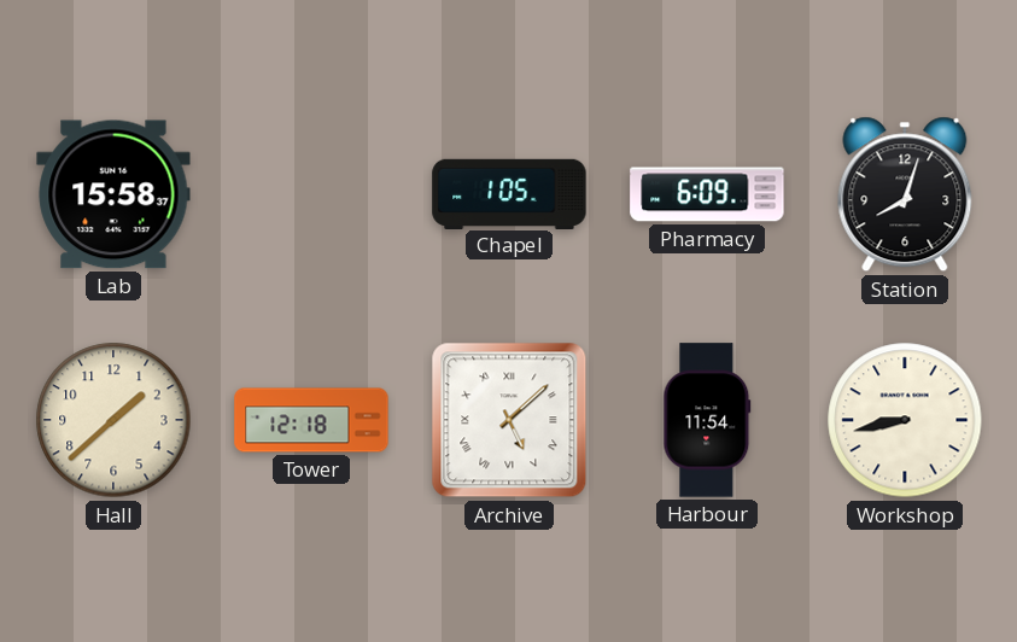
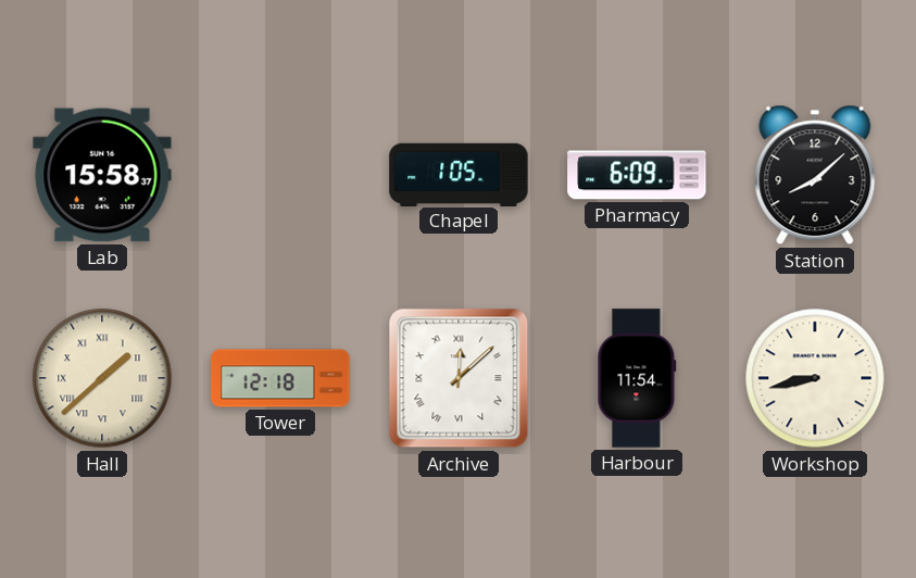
Station: 8:03 -> 8:08
Hall numerals: Arabic -> Roman
Archive: 5:08 -> 12:08
